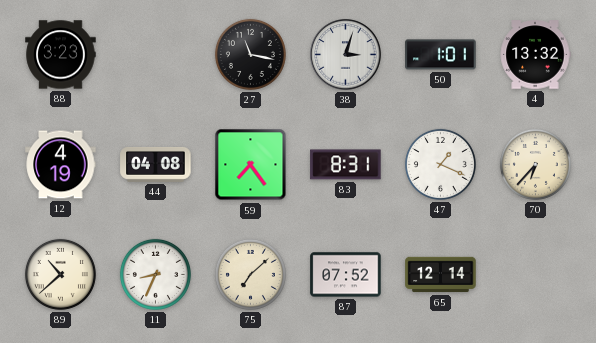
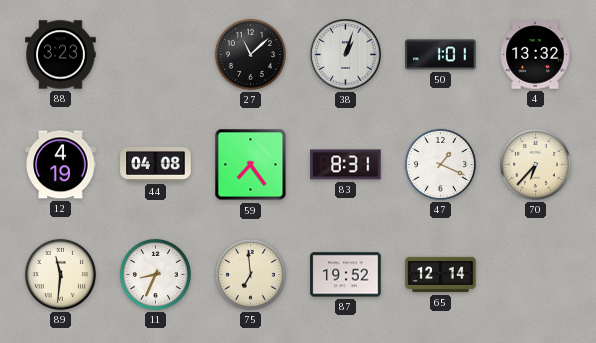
27: 11:17 -> 11:08
38: 3:03 -> 1:03
89: 10:38 -> 11:31
75: 7:08 -> 6:59
87: 07:52 -> 19:52
